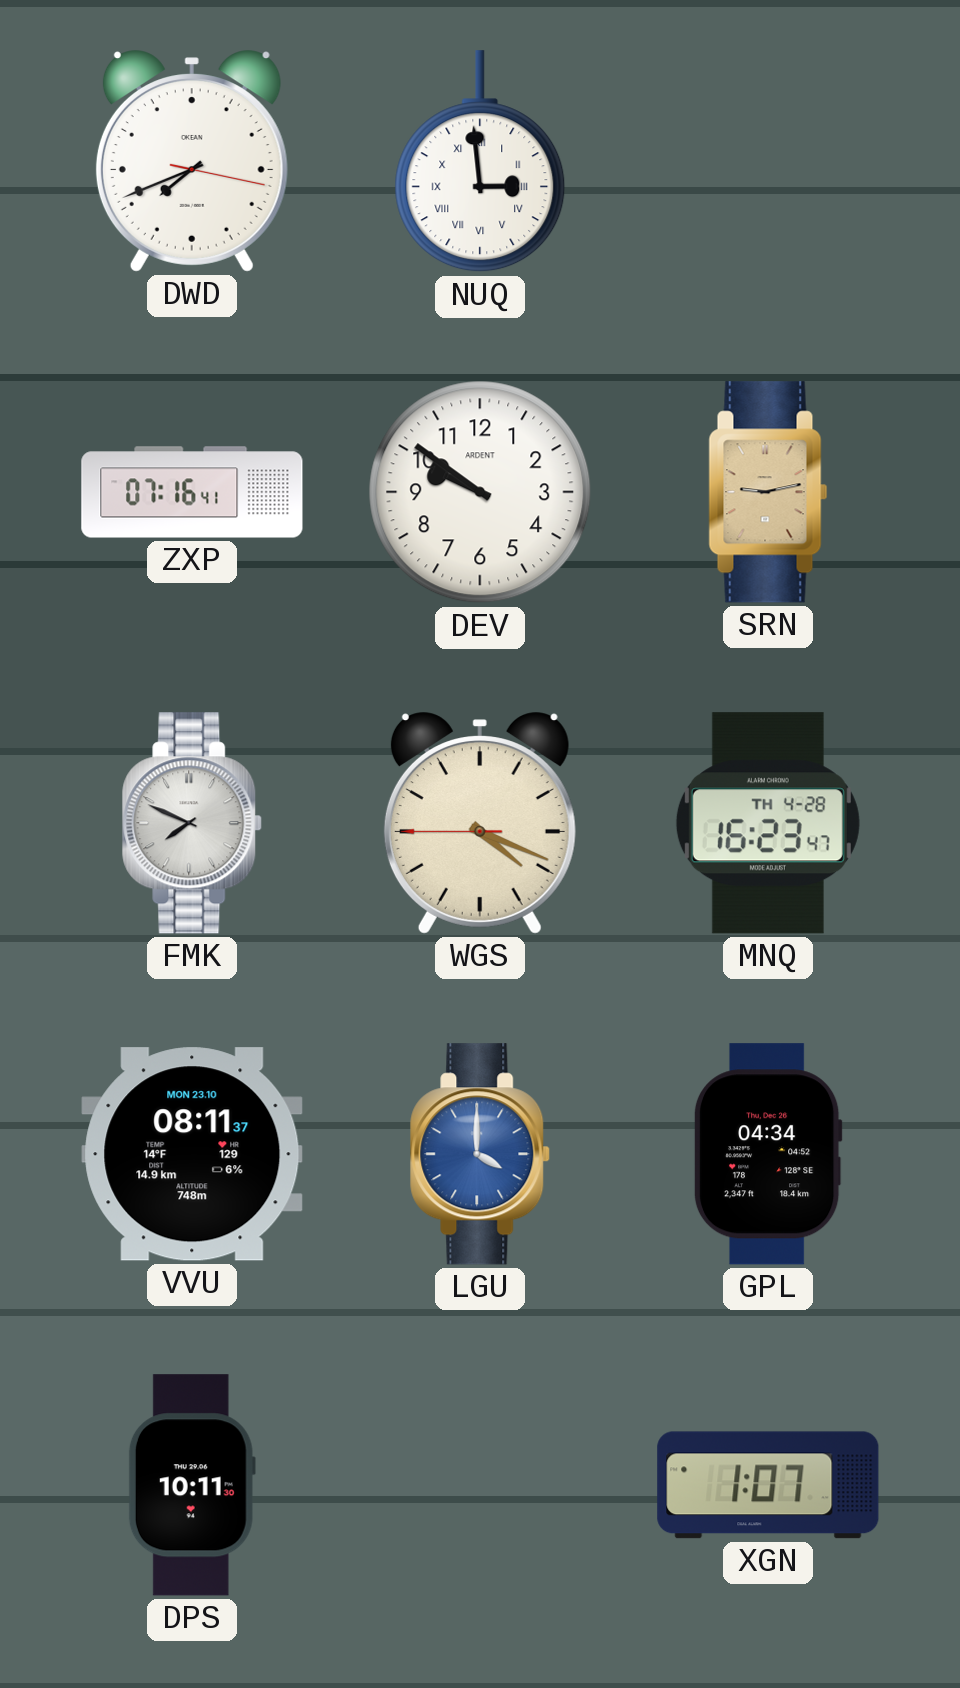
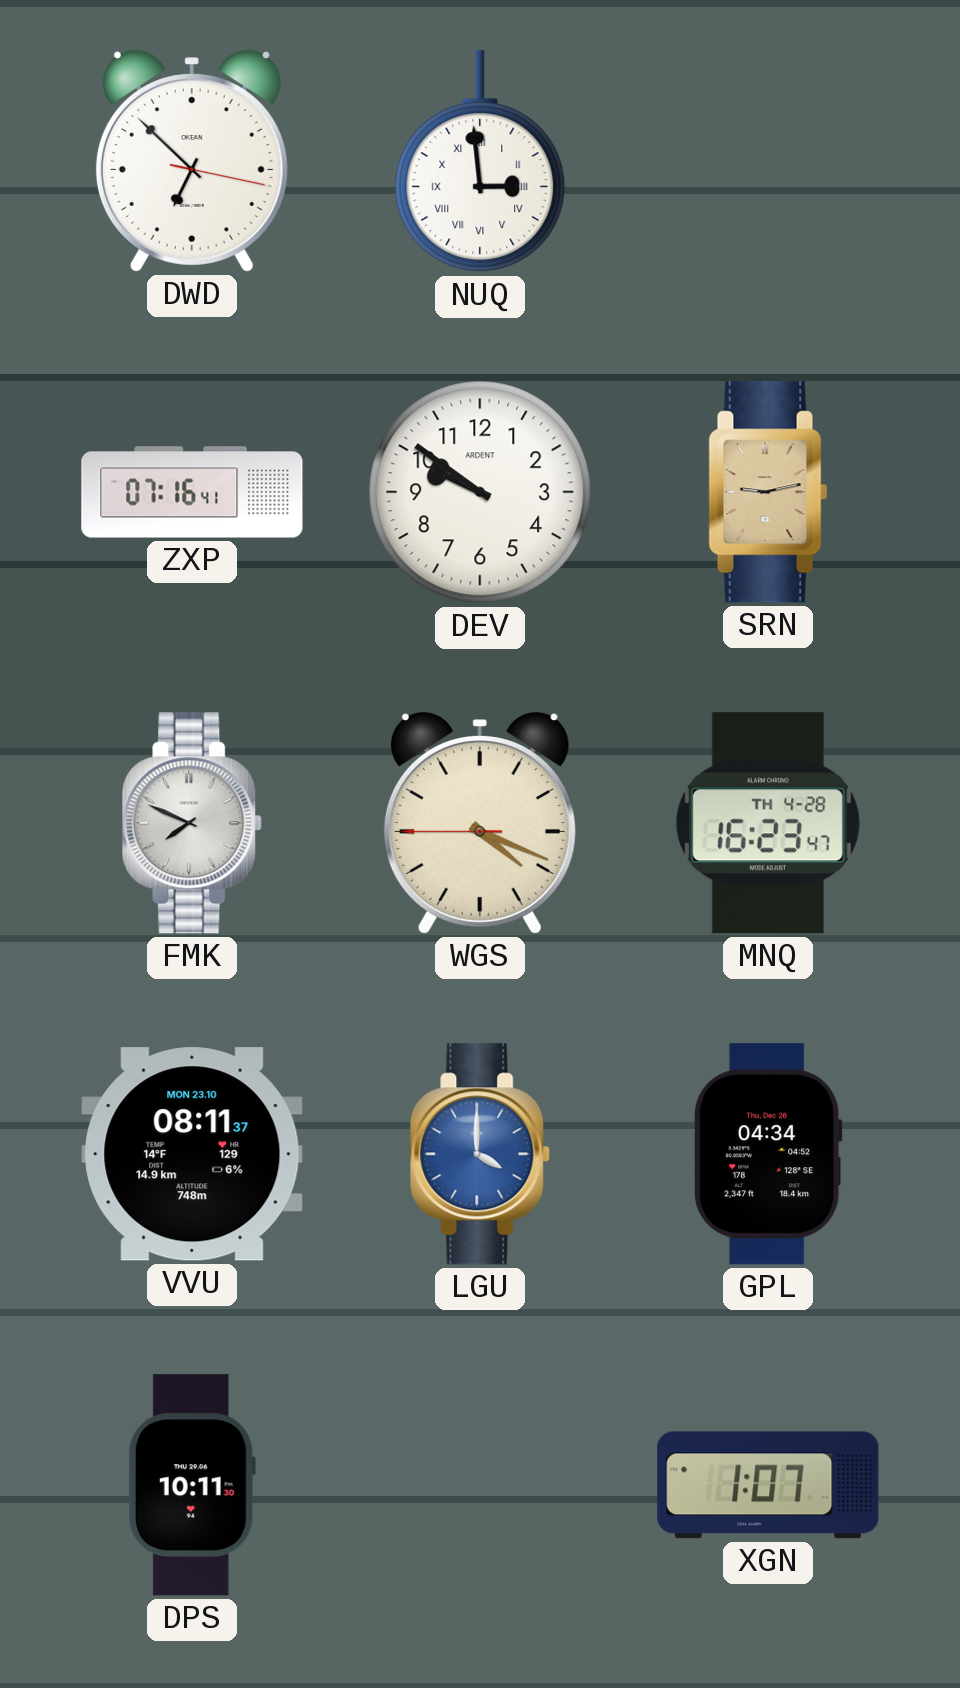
DWD: 7:41 -> 6:52
